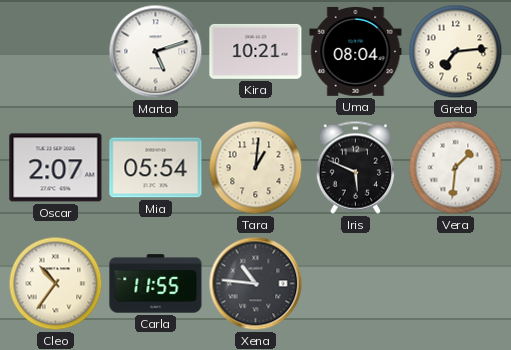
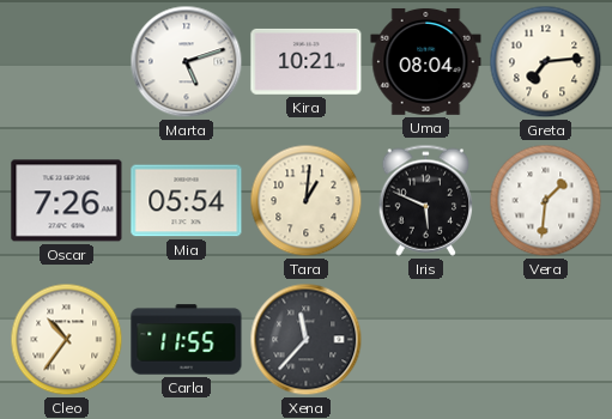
Oscar: 2:07 -> 7:26
Xena: 10:46 -> 11:37
